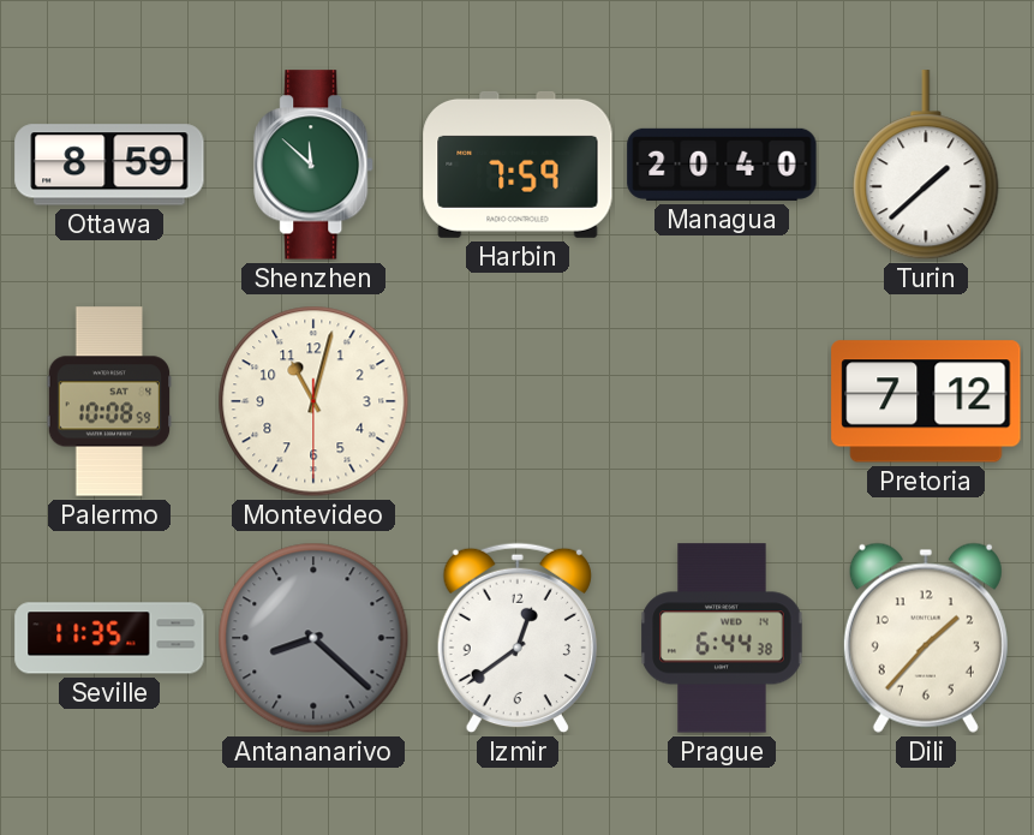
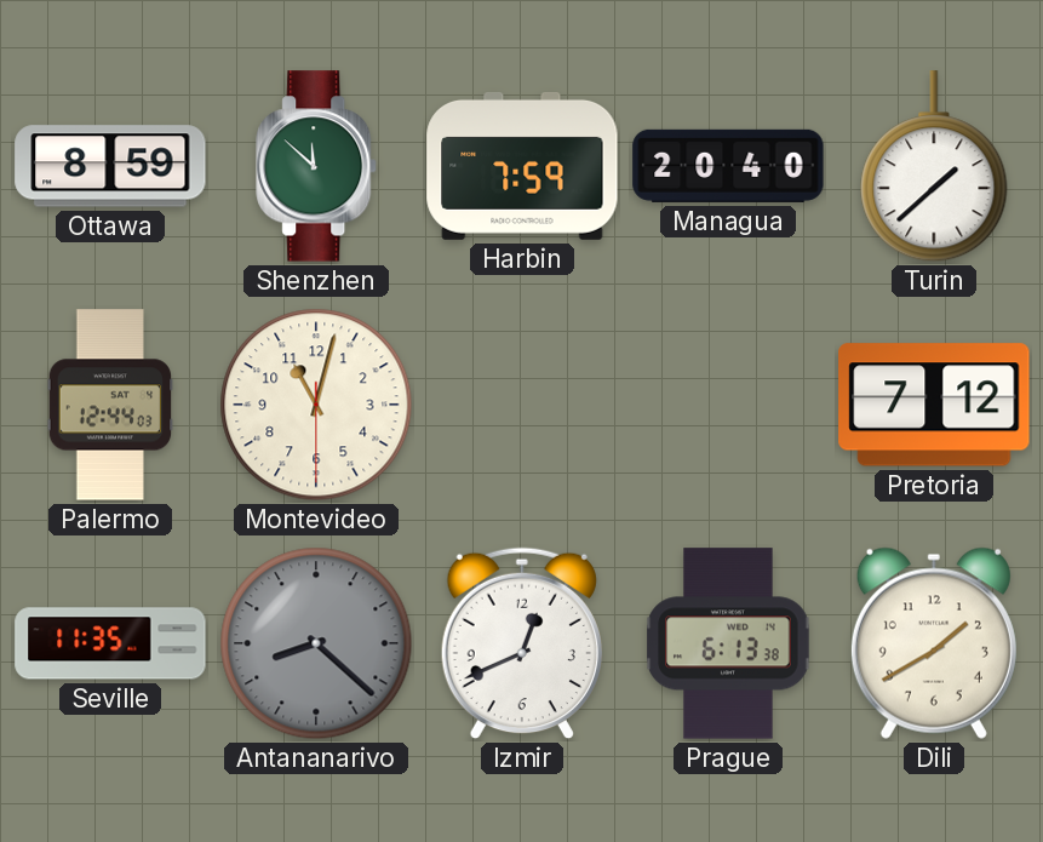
Palermo: 10:08 -> 12:44
Izmir: 12:39 -> 12:41
Prague: 6:44 -> 6:13
Dili: 1:37 -> 1:40
